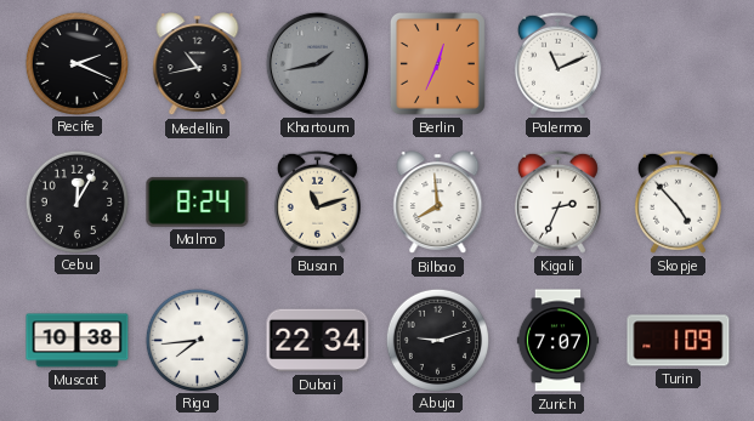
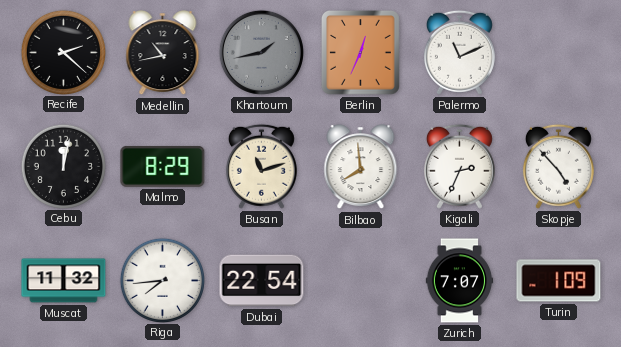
Recife: 2:19 -> 2:22
Cebu: 12:05 -> 12:02
Malmo: 8:24 -> 8:29
Muscat: 10:38 -> 11:32
Dubai: 22:34 -> 22:54
Abuja: 9:12 -> none
